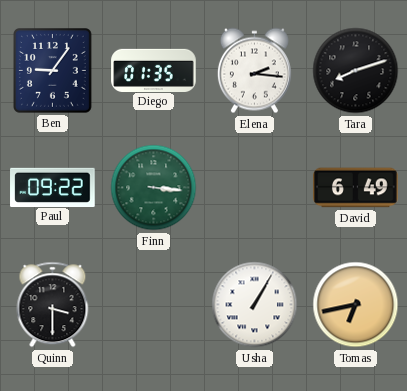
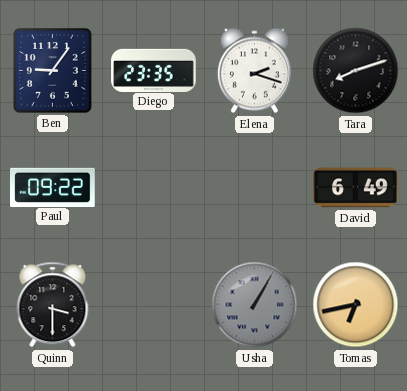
Diego: 01:35 -> 23:35
Elena: 2:16 -> 2:18
Finn: 3:16 -> none
Usha dial: white -> grey
